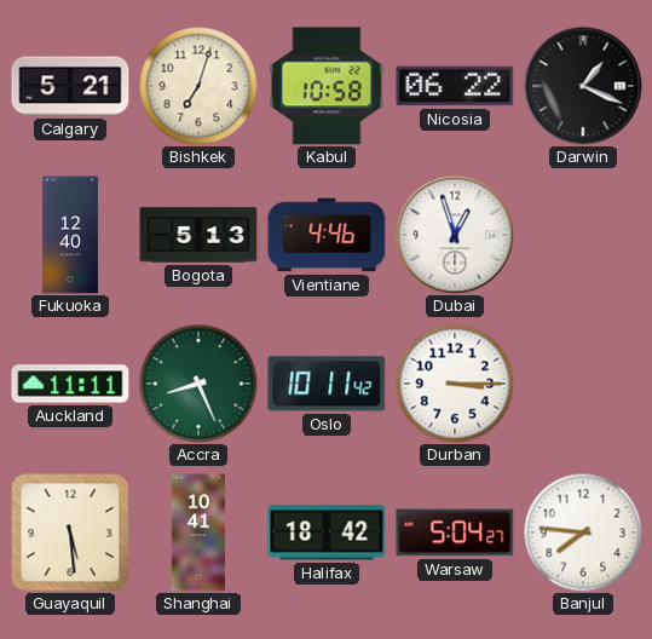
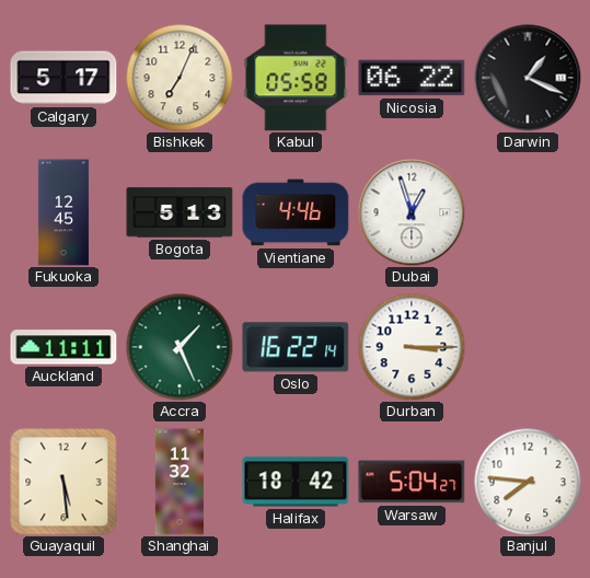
Calgary: 5:21 -> 5:17
Bishkek: 7:03 -> 7:04
Kabul: 10:58 -> 05:58
Fukuoka: 12:40 -> 12:45
Accra: 8:26 -> 1:26
Oslo: 10:11 -> 16:22
Shanghai: 10:41 -> 11:32
